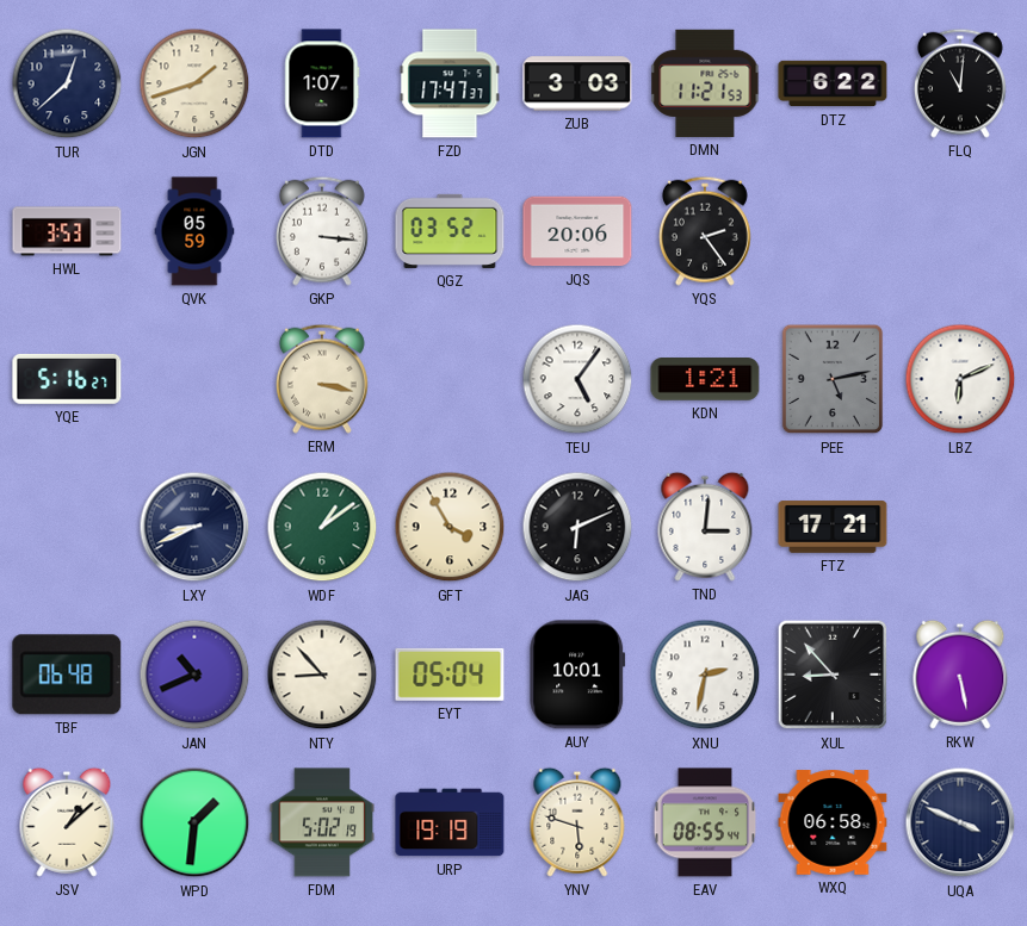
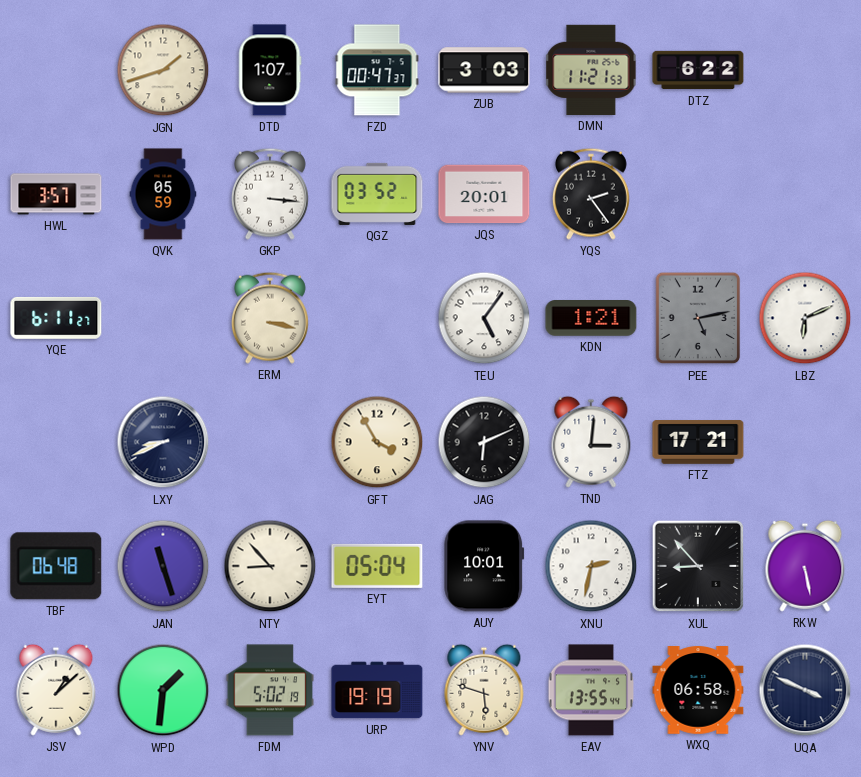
TUR: 12:38 -> none
FZD: 17:47 -> 00:47
FLQ: 11:01 -> none
HWL: 3:53 -> 3:57
JQS: 20:06 -> 20:01
YQE: 5:16 -> 6:11
WDF: 1:09 -> none
JAN: 10:41 -> 11:27
EAV: 08:55 -> 13:55
